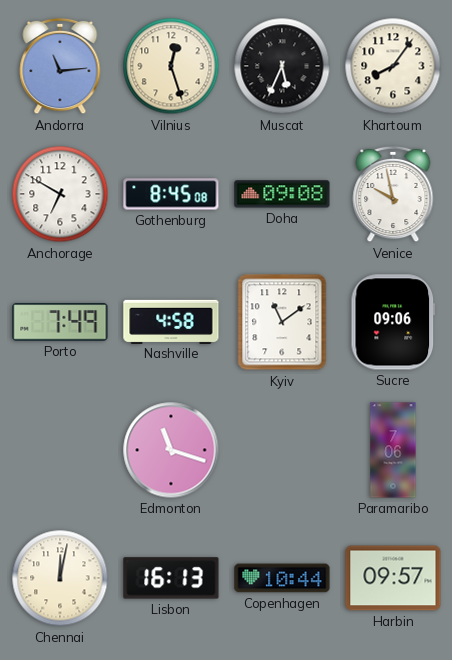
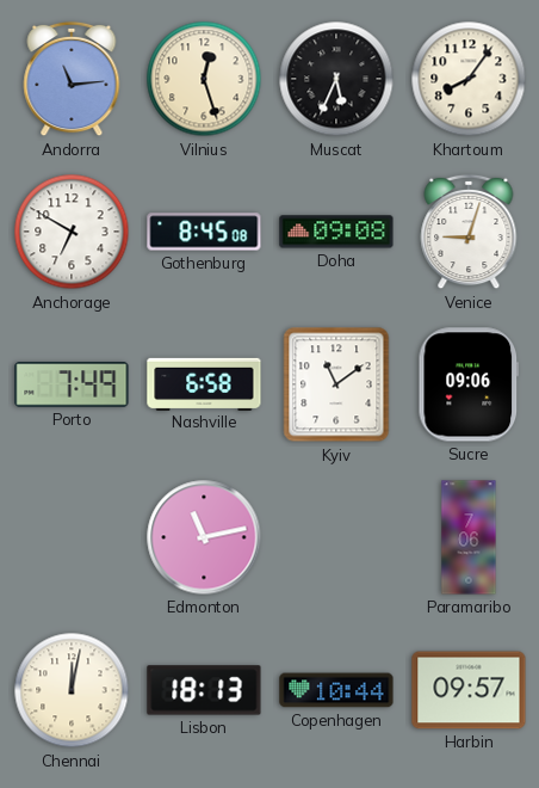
Venice: 9:58 -> 9:03
Nashville: 4:58 -> 6:58
Edmonton: 11:18 -> 11:13
Lisbon: 16:13 -> 18:13
